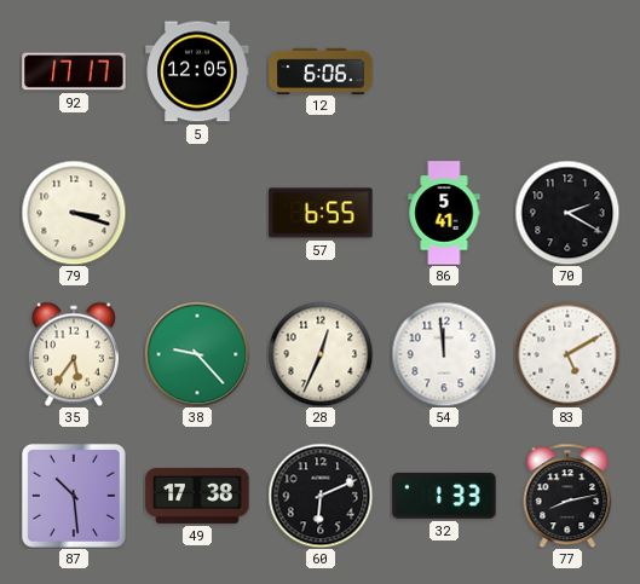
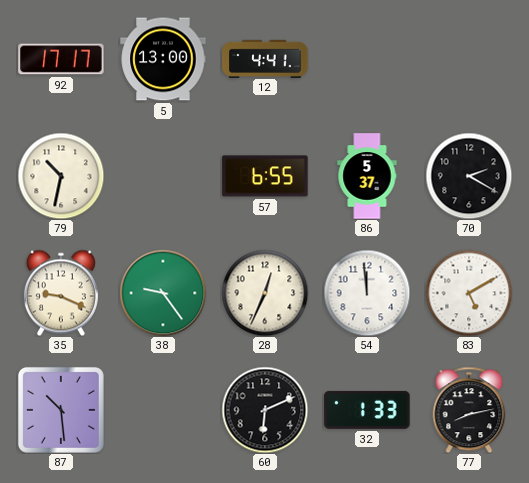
5: 12:05 -> 13:00
12: 6:06 -> 4:41
79: 3:18 -> 10:32
86: 5:41 -> 5:37
35: 5:36 -> 9:19
38: 9:23 -> 9:24
49: 17:38 -> none
